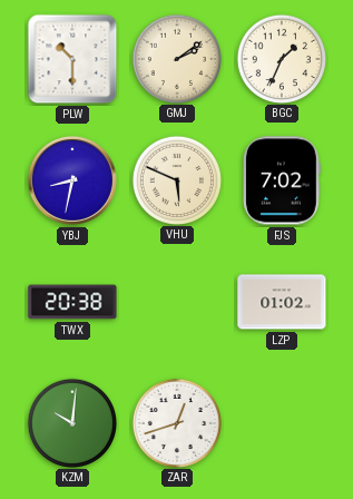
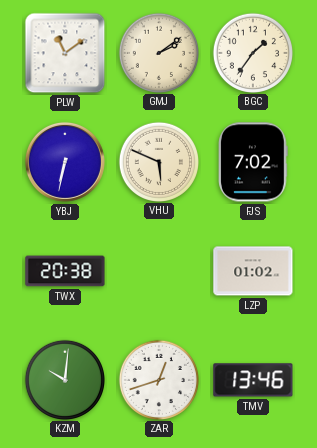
PLW: 10:30 -> 11:09
BGC: 1:34 -> 1:36
YBJ: 8:32 -> 6:32
TMV: none -> 13:46
